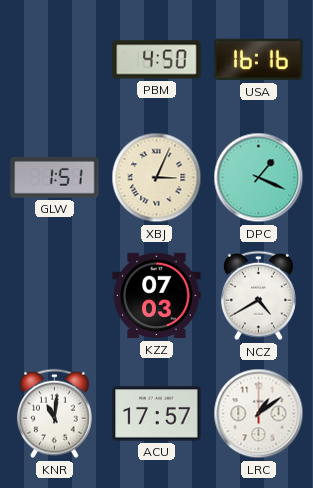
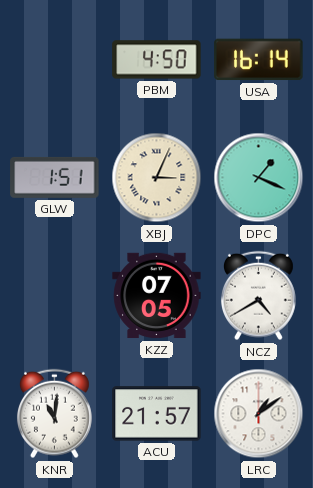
USA: 16:16 -> 16:14
KZZ: 07:03 -> 07:05
ACU: 17:57 -> 21:57
